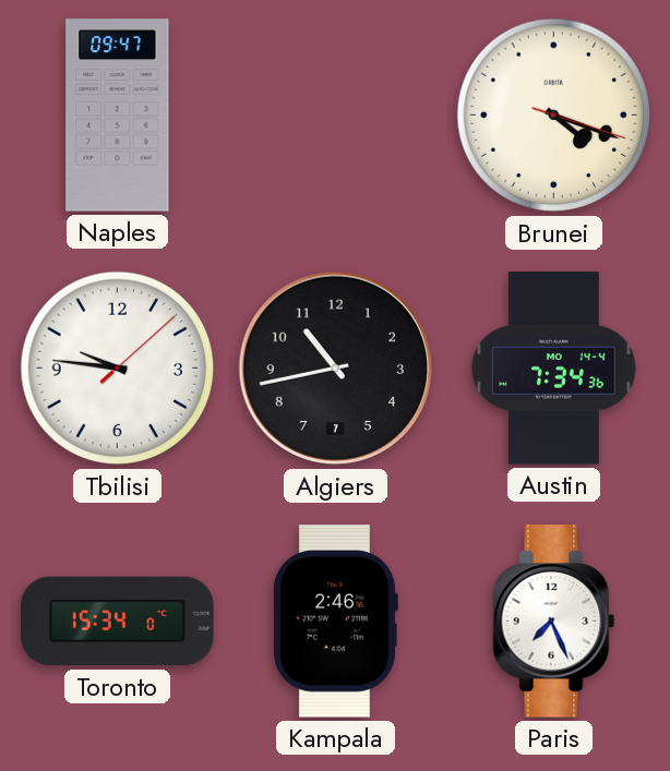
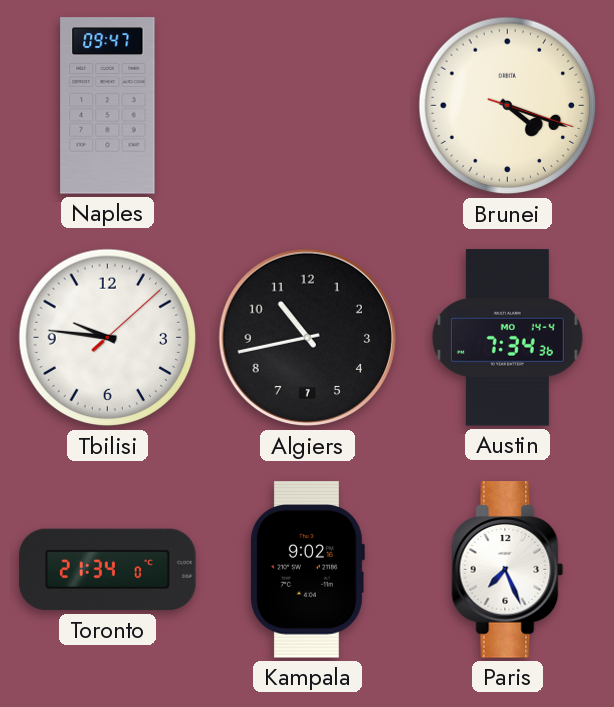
Toronto: 15:34 -> 21:34
Kampala: 2:46 -> 9:02
